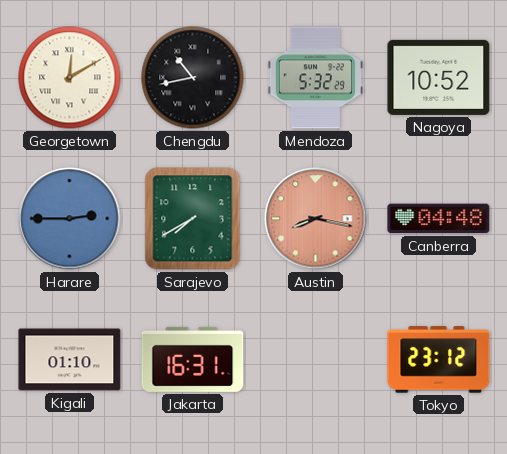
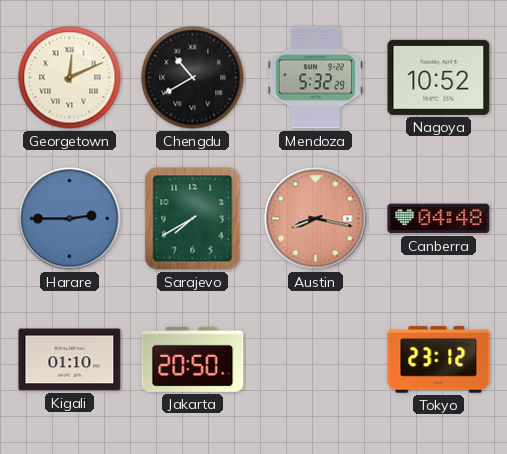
Georgetown: 12:10 -> 12:11
Chengdu: 10:43 -> 10:40
Jakarta: 16:31 -> 20:50
